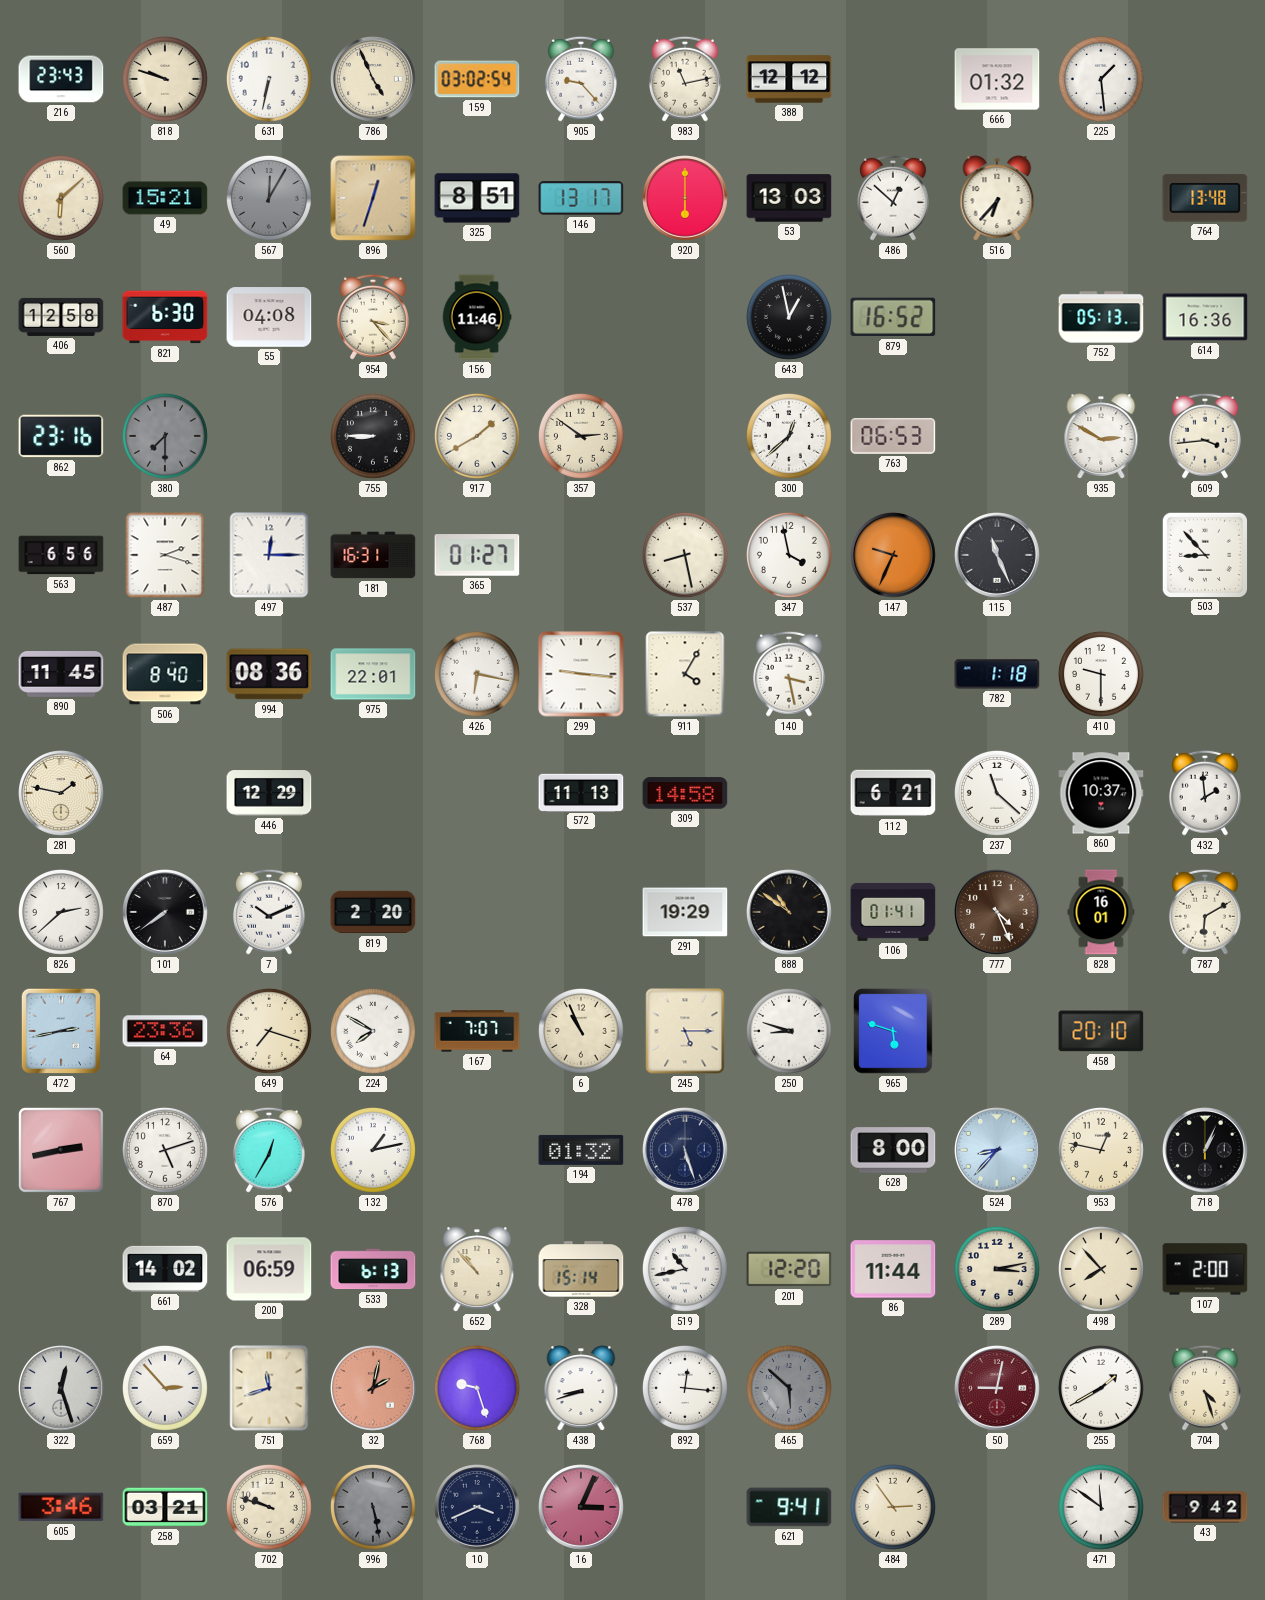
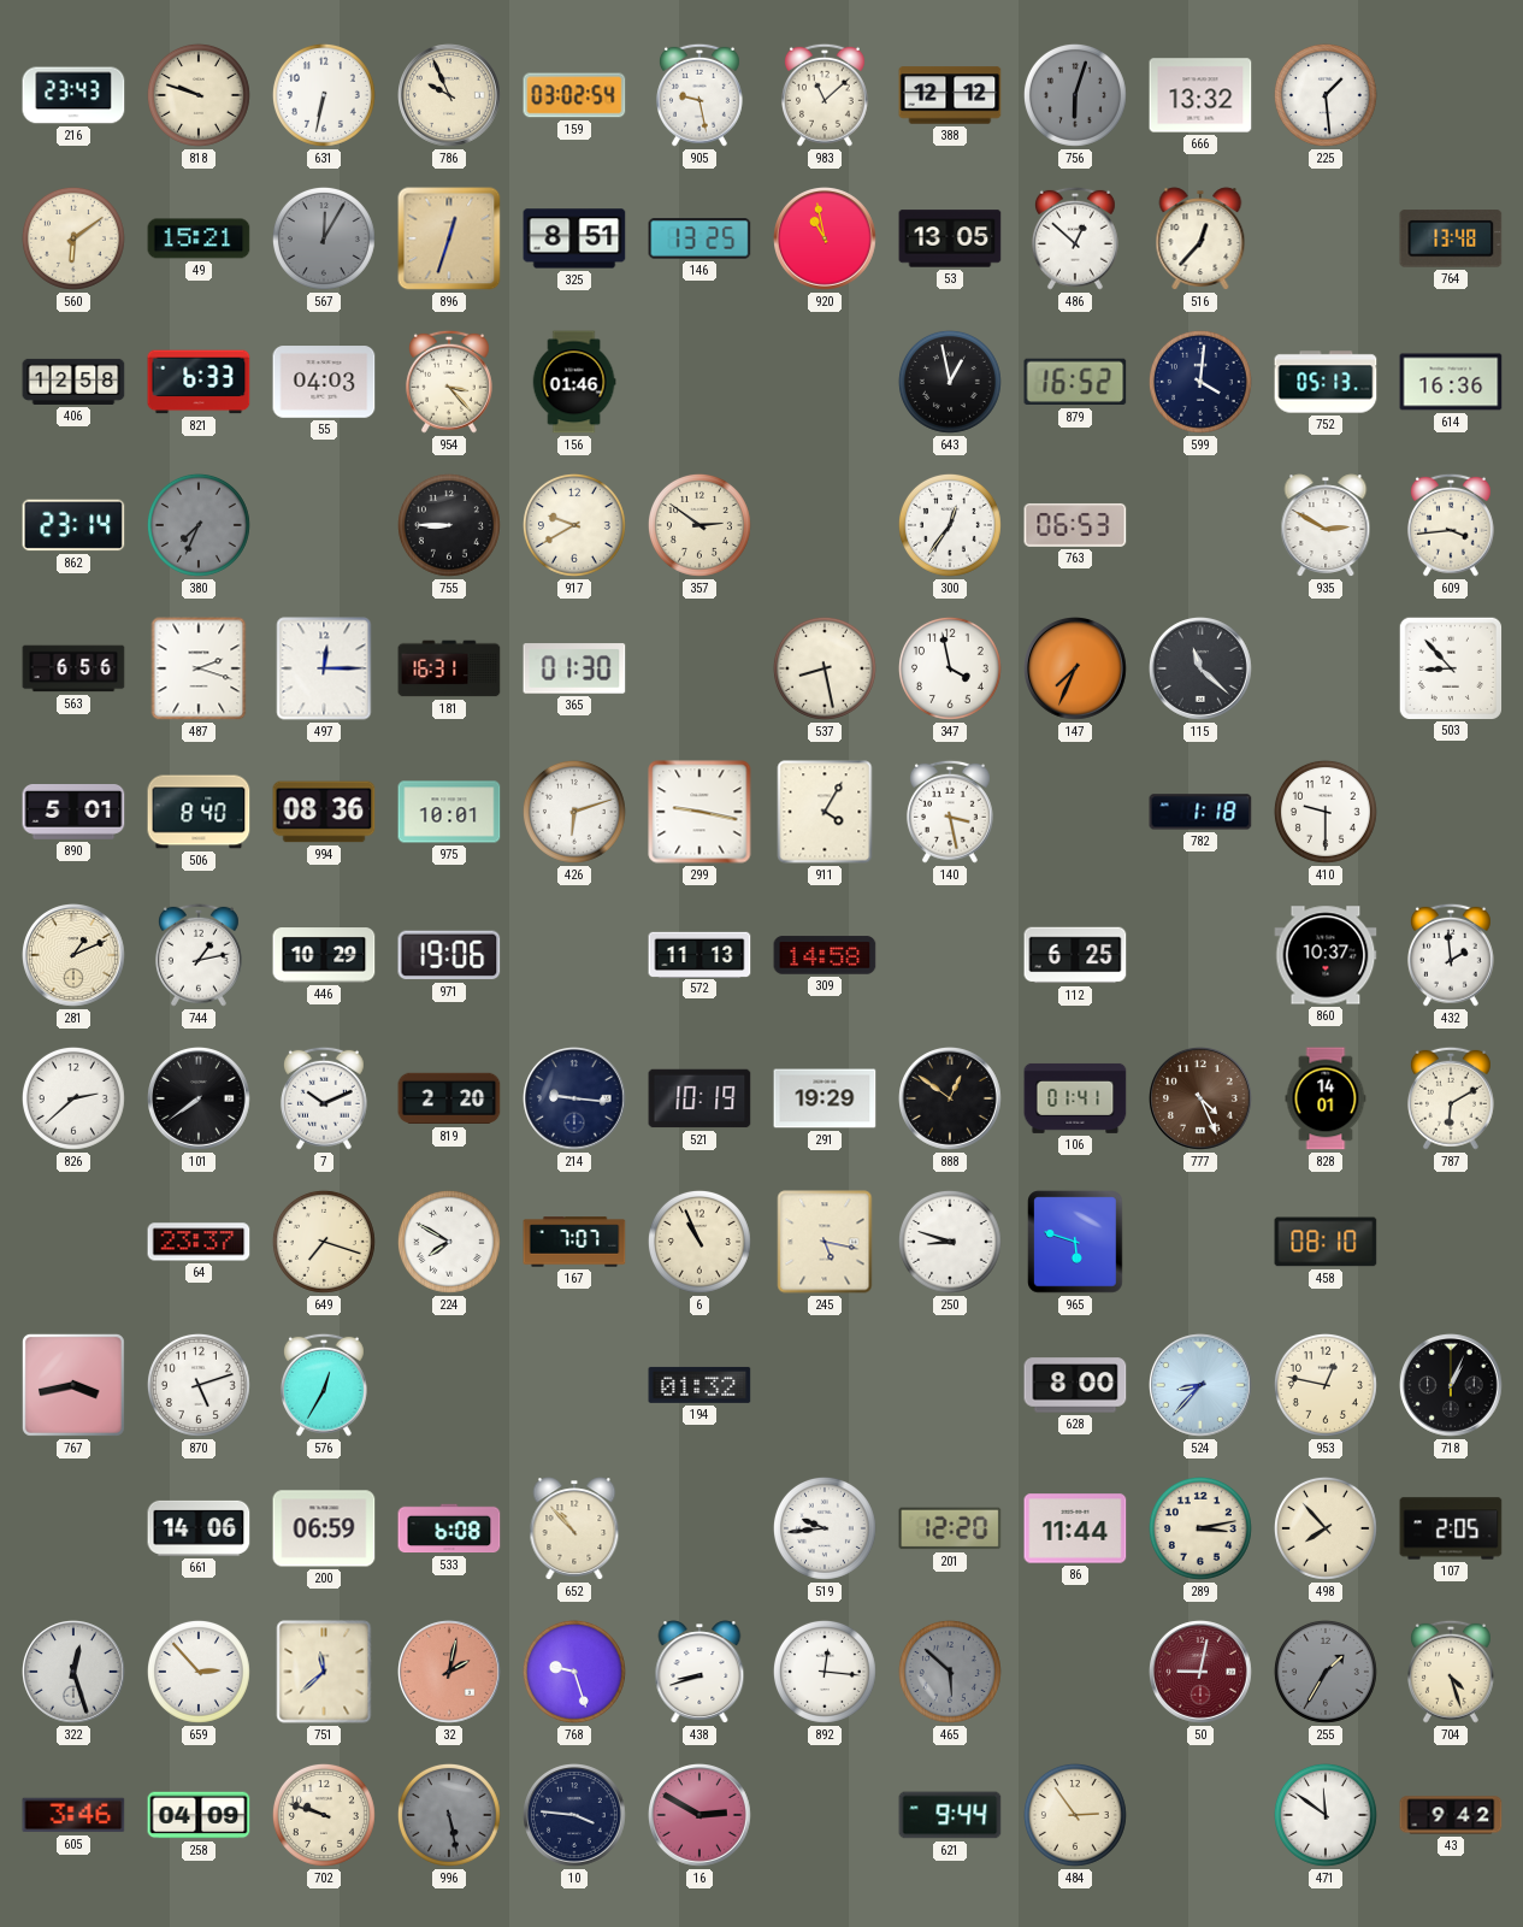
786: 4:56 -> 9:56
905: 9:23 -> 9:28
983: 11:13 -> 11:08
756: none -> 6:03
666: 01:32 -> 13:32
560: 6:08 -> 6:09
146: 13:17 -> 13:25
920: 6:00 -> 10:58
53: 13:03 -> 13:05
516: 6:37 -> 12:37
821: 6:30 -> 6:33
55: 04:08 -> 04:03
156: 11:46 -> 01:46
599: none -> 4:01
862: 23:16 -> 23:14
380: 7:30 -> 7:34
917: 1:40 -> 9:40
300: 12:38 -> 12:36
365: 01:27 -> 01:30
147: 9:34 -> 7:34
115: 11:26 -> 11:22
890: 11:45 -> 5:01
975: 22:01 -> 10:01
426: 6:17 -> 6:12
299: 9:16 -> 9:17
281: 1:47 -> 1:11
744: none -> 1:13
446: 12:29 -> 10:29
971: none -> 19:06
112: 6:21 -> 6:25
237: 11:22 -> none
214: none -> 9:16
521: none -> 10:19
888: 10:51 -> 12:51
828: 16:01 -> 14:01
472: 2:43 -> none
64: 23:36 -> 23:37
245: 5:15 -> 5:17
458: 20:10 -> 08:10
767: 2:43 -> 3:43
132: 1:13 -> none
478: 5:27 -> none
661: 14:02 -> 14:06
533: 6:13 -> 6:08
328: 15:14 -> none
519: 10:43 -> 9:44
107: 2:00 -> 2:05
751: 11:42 -> 11:38
255: 1:40 -> 1:35
255 dial: white -> grey
258: 03:21 -> 04:09
10: 3:41 -> 3:46
16: 3:04 -> 2:50
621: 9:41 -> 9:44
